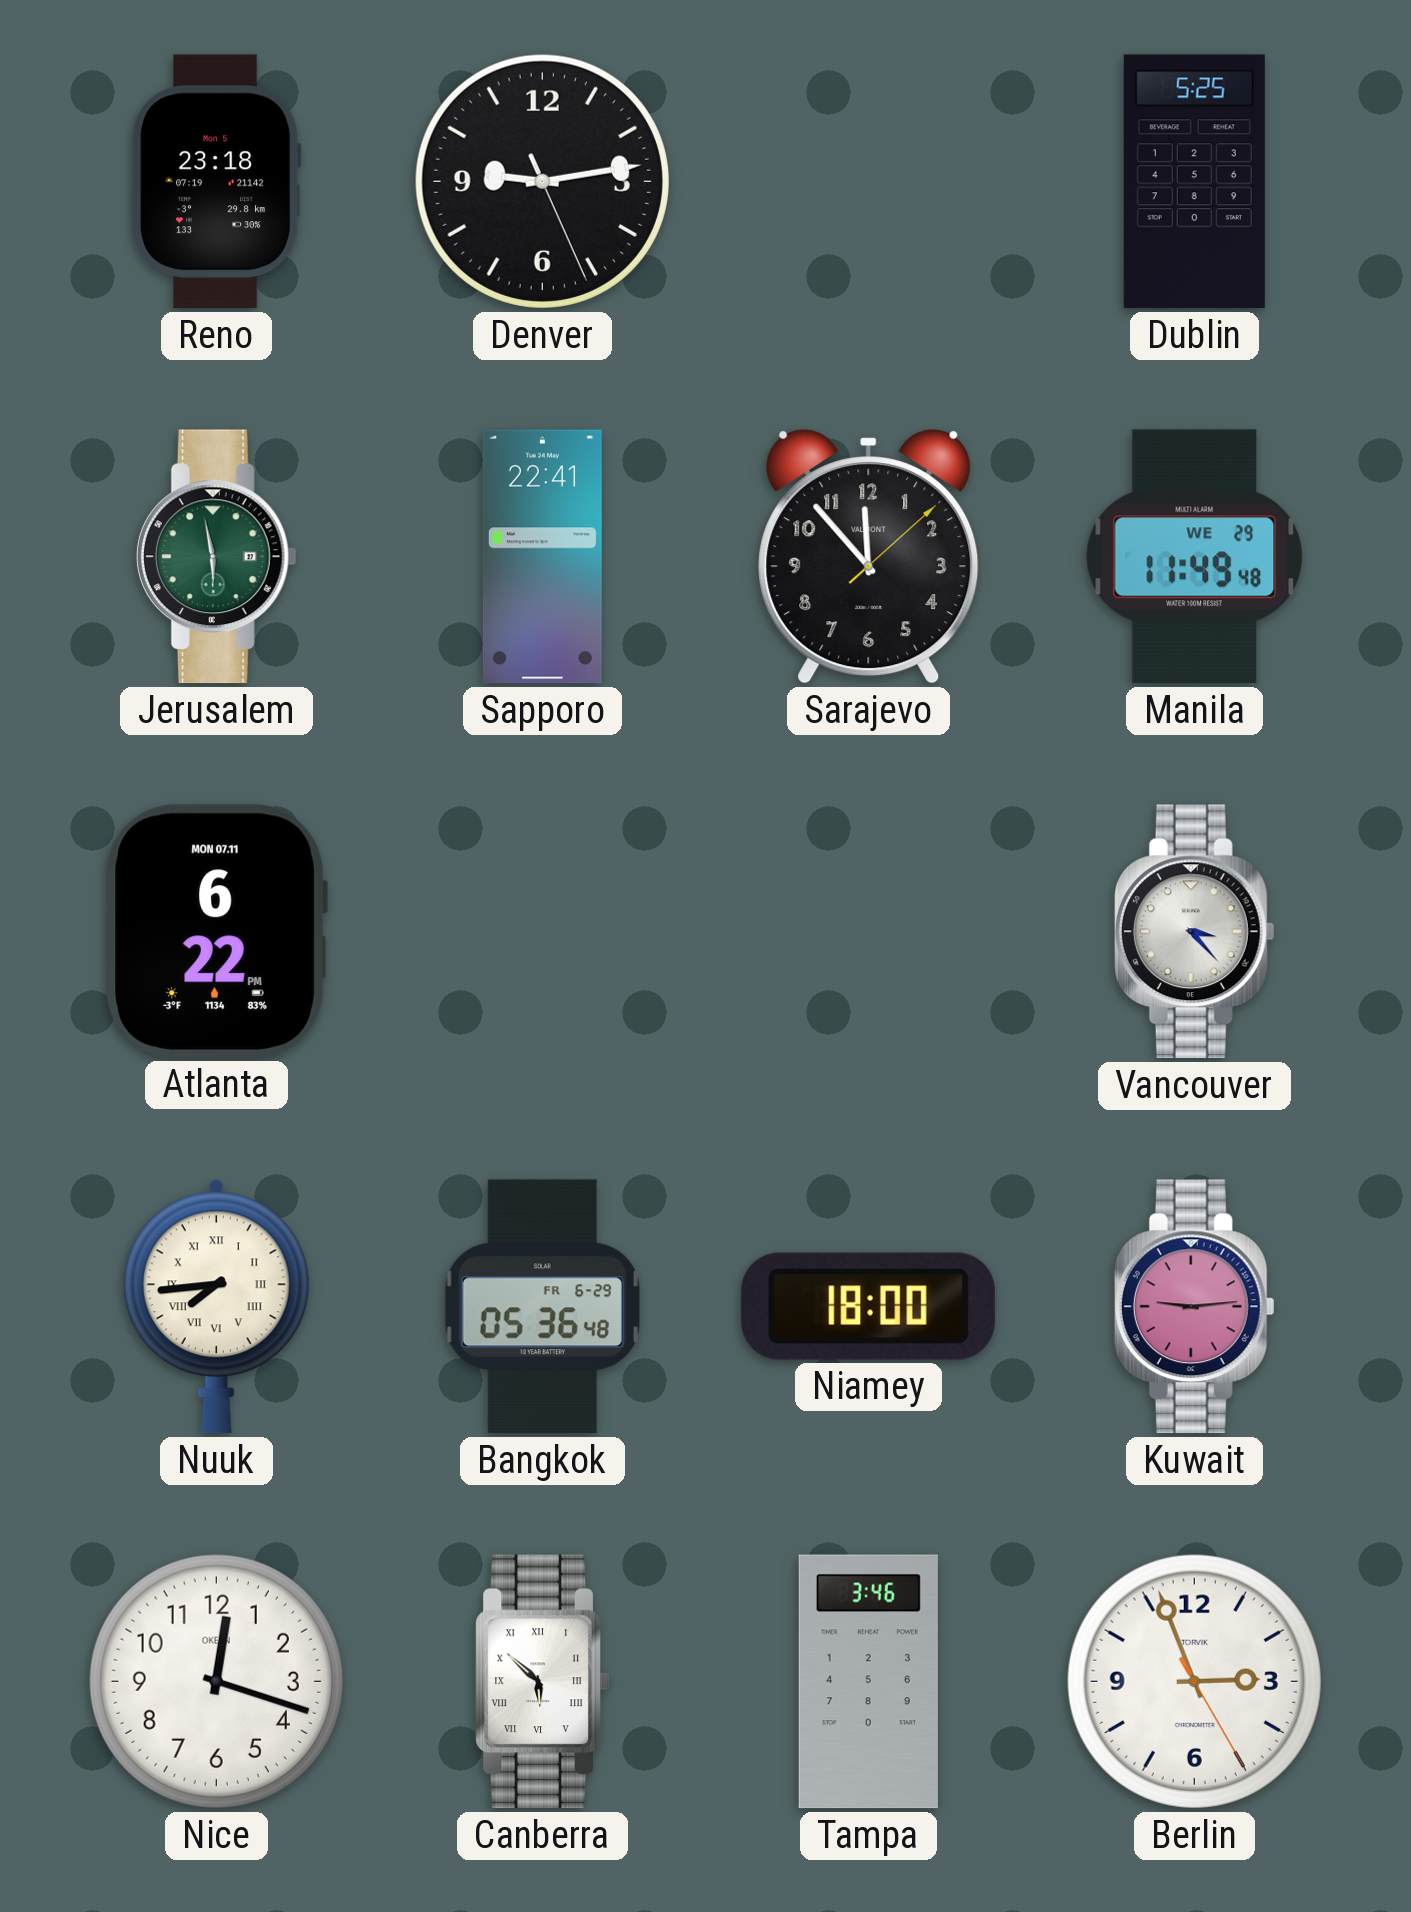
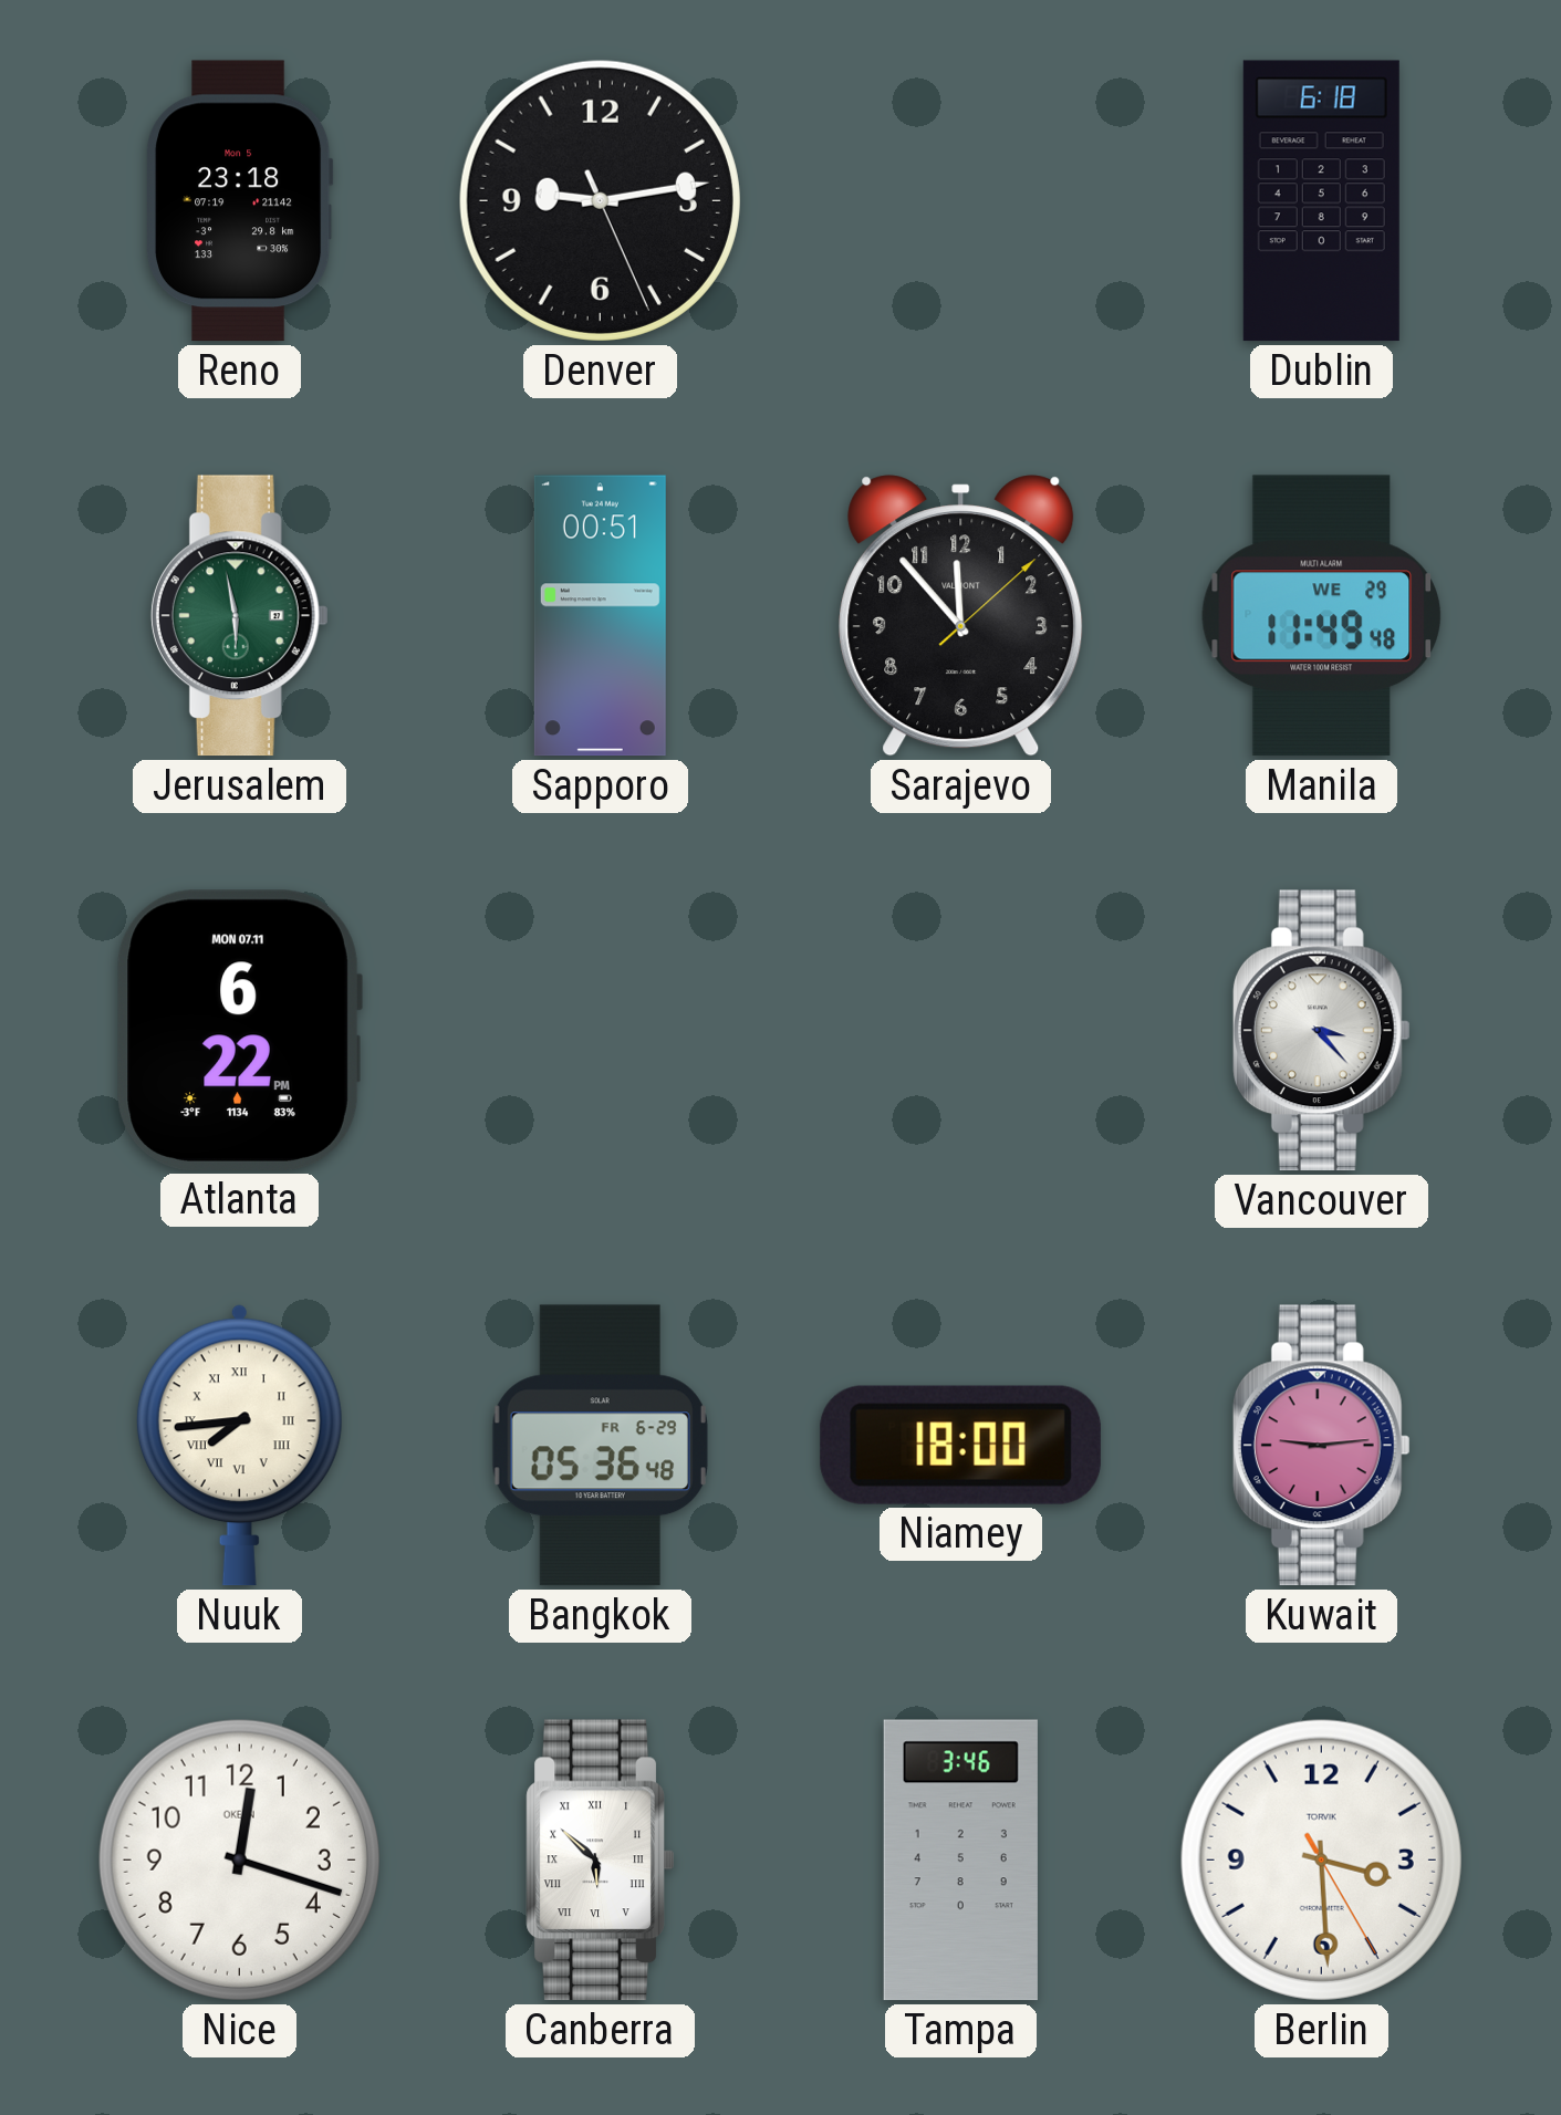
Dublin: 5:25 -> 6:18
Sapporo: 22:41 -> 00:51
Berlin: 2:56 -> 3:29
